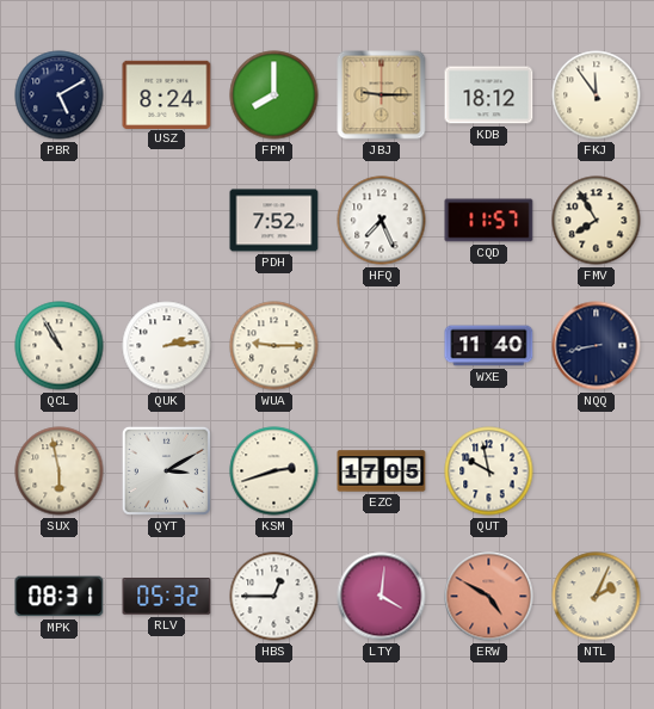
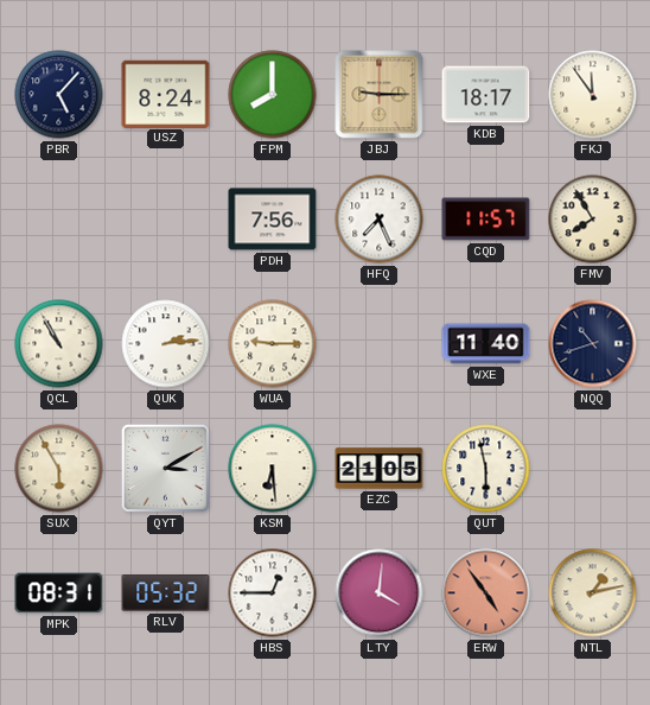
PBR: 5:10 -> 5:07
KDB: 18:12 -> 18:17
PDH: 7:52 -> 7:56
NQQ: 8:43 -> 10:42
SUX: 5:58 -> 5:55
KSM: 2:42 -> 6:29
EZC: 17:05 -> 21:05
QUT: 9:58 -> 5:58
ERW: 4:50 -> 4:54
NTL: 2:04 -> 1:13
